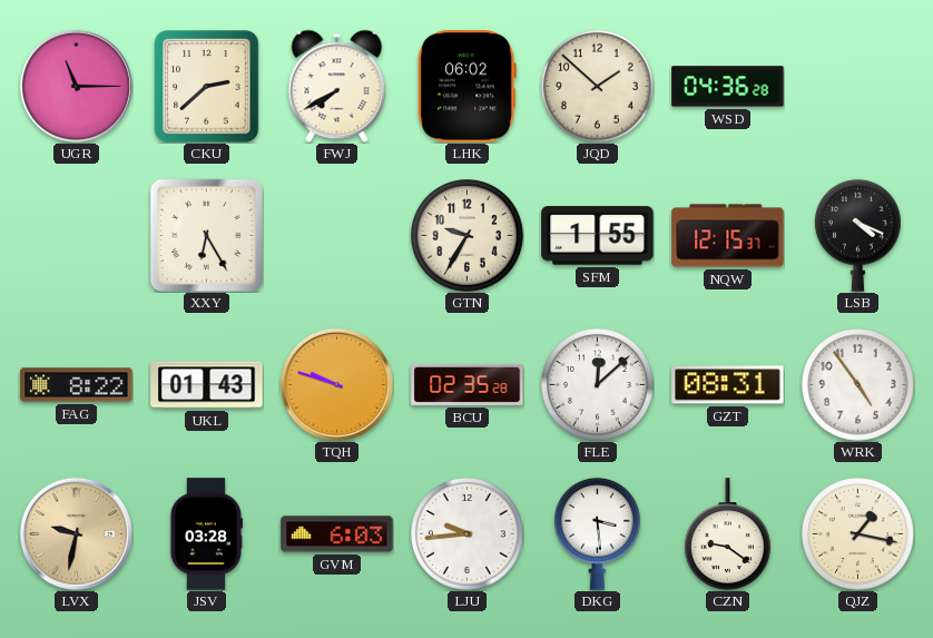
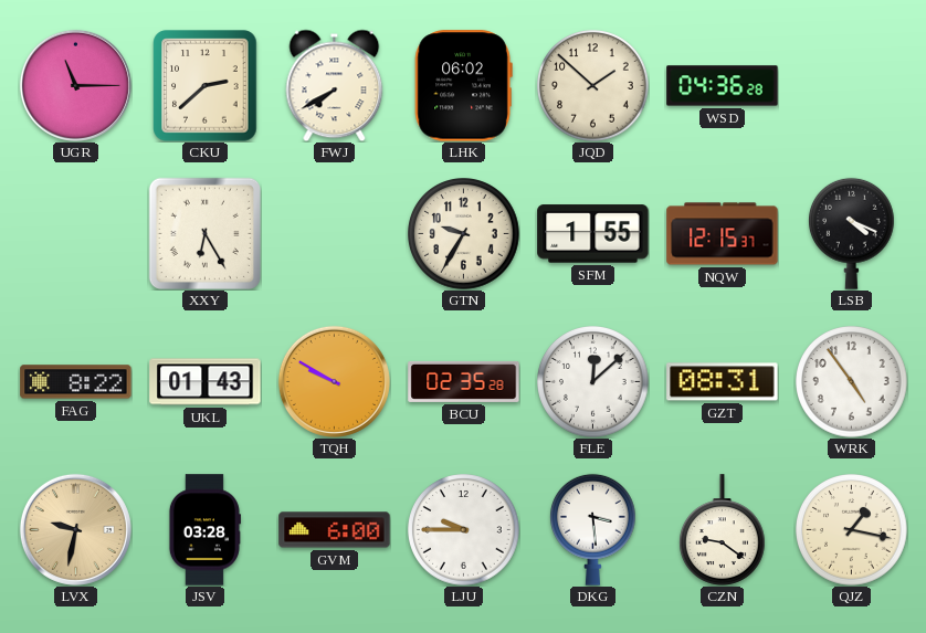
TQH: 9:48 -> 9:50
GVM: 6:03 -> 6:00
LJU: 9:44 -> 9:45
